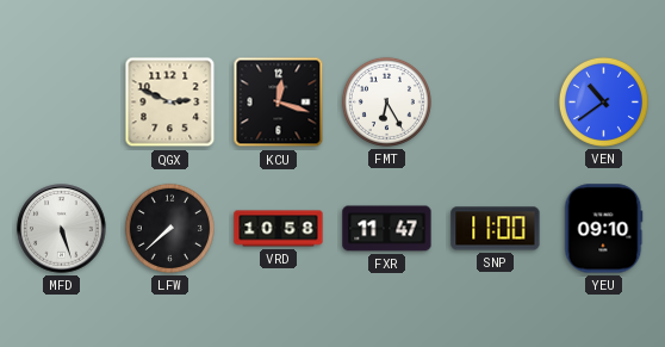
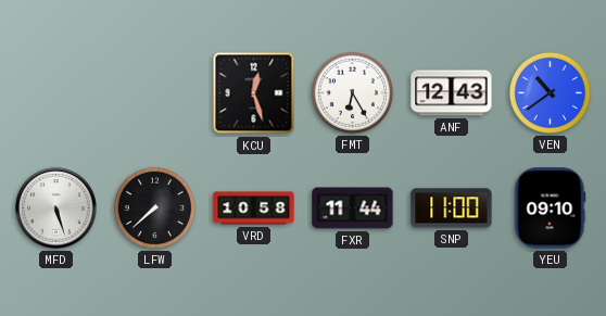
QGX: 2:49 -> none
KCU: 12:18 -> 12:27
ANF: none -> 12:43
FXR: 11:47 -> 11:44
